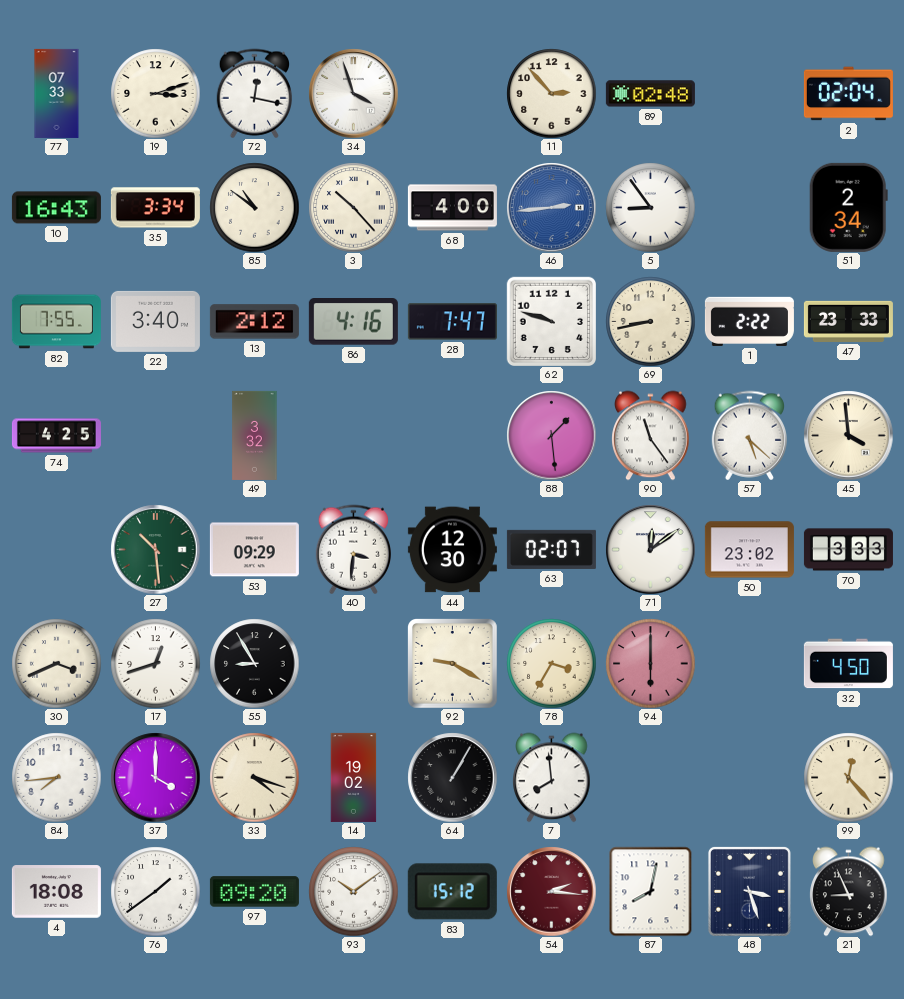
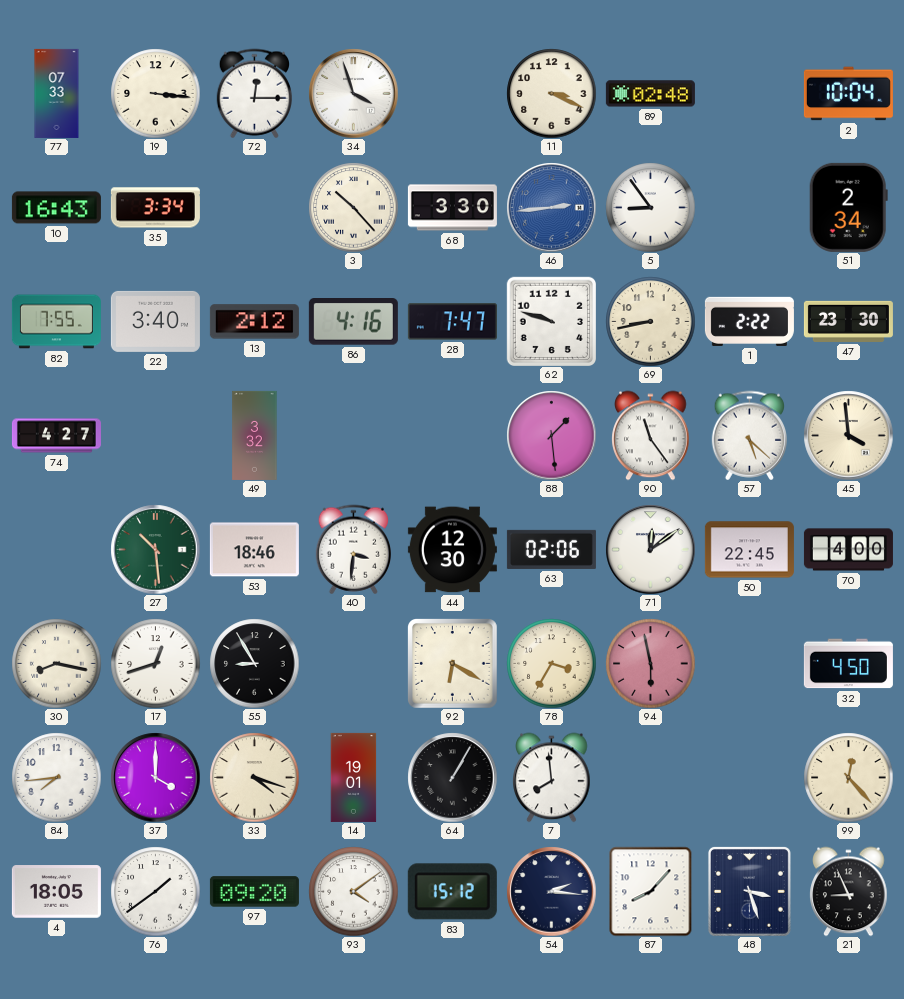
19: 3:12 -> 3:16
72: 12:17 -> 12:15
11: 2:53 -> 3:19
2: 02:04 -> 10:04
85: 10:51 -> none
68: 4:00 -> 3:30
47: 23:33 -> 23:30
74: 4:25 -> 4:27
53: 09:29 -> 18:46
63: 02:07 -> 02:06
50: 23:02 -> 22:45
70: 3:33 -> 4:00
30: 3:41 -> 8:17
92: 9:20 -> 6:20
94: 6:00 -> 5:58
14: 19:02 -> 19:01
4: 18:08 -> 18:05
93: 10:09 -> 4:09
54 dial: burgundy -> navy
87: 8:02 -> 8:07
